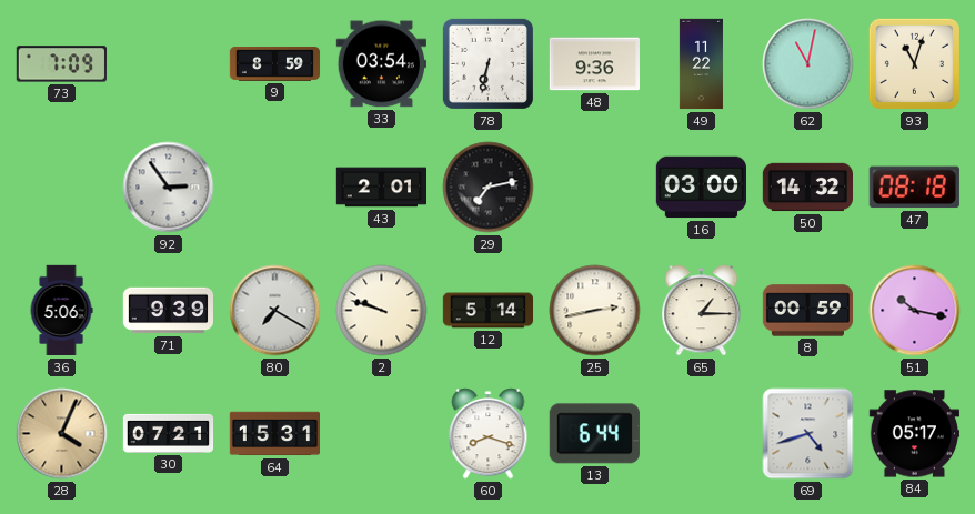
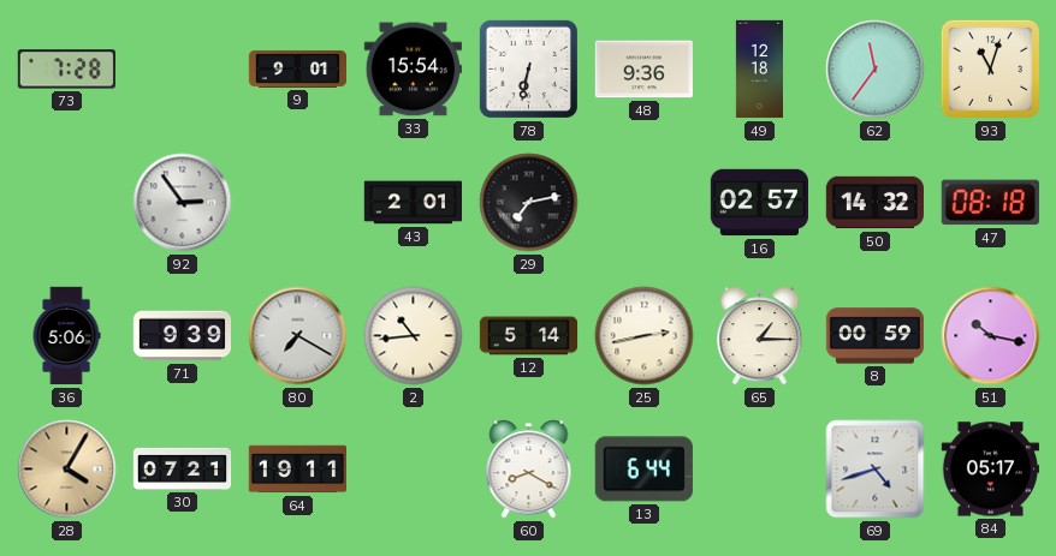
73: 7:09 -> 7:28
9: 8:59 -> 9:01
33: 03:54 -> 15:54
49: 11:22 -> 12:18
62: 11:02 -> 11:36
16: 03:00 -> 02:57
2: 9:48 -> 10:44
28: 4:04 -> 4:05
64: 15:31 -> 19:11
60: 8:18 -> 8:20
